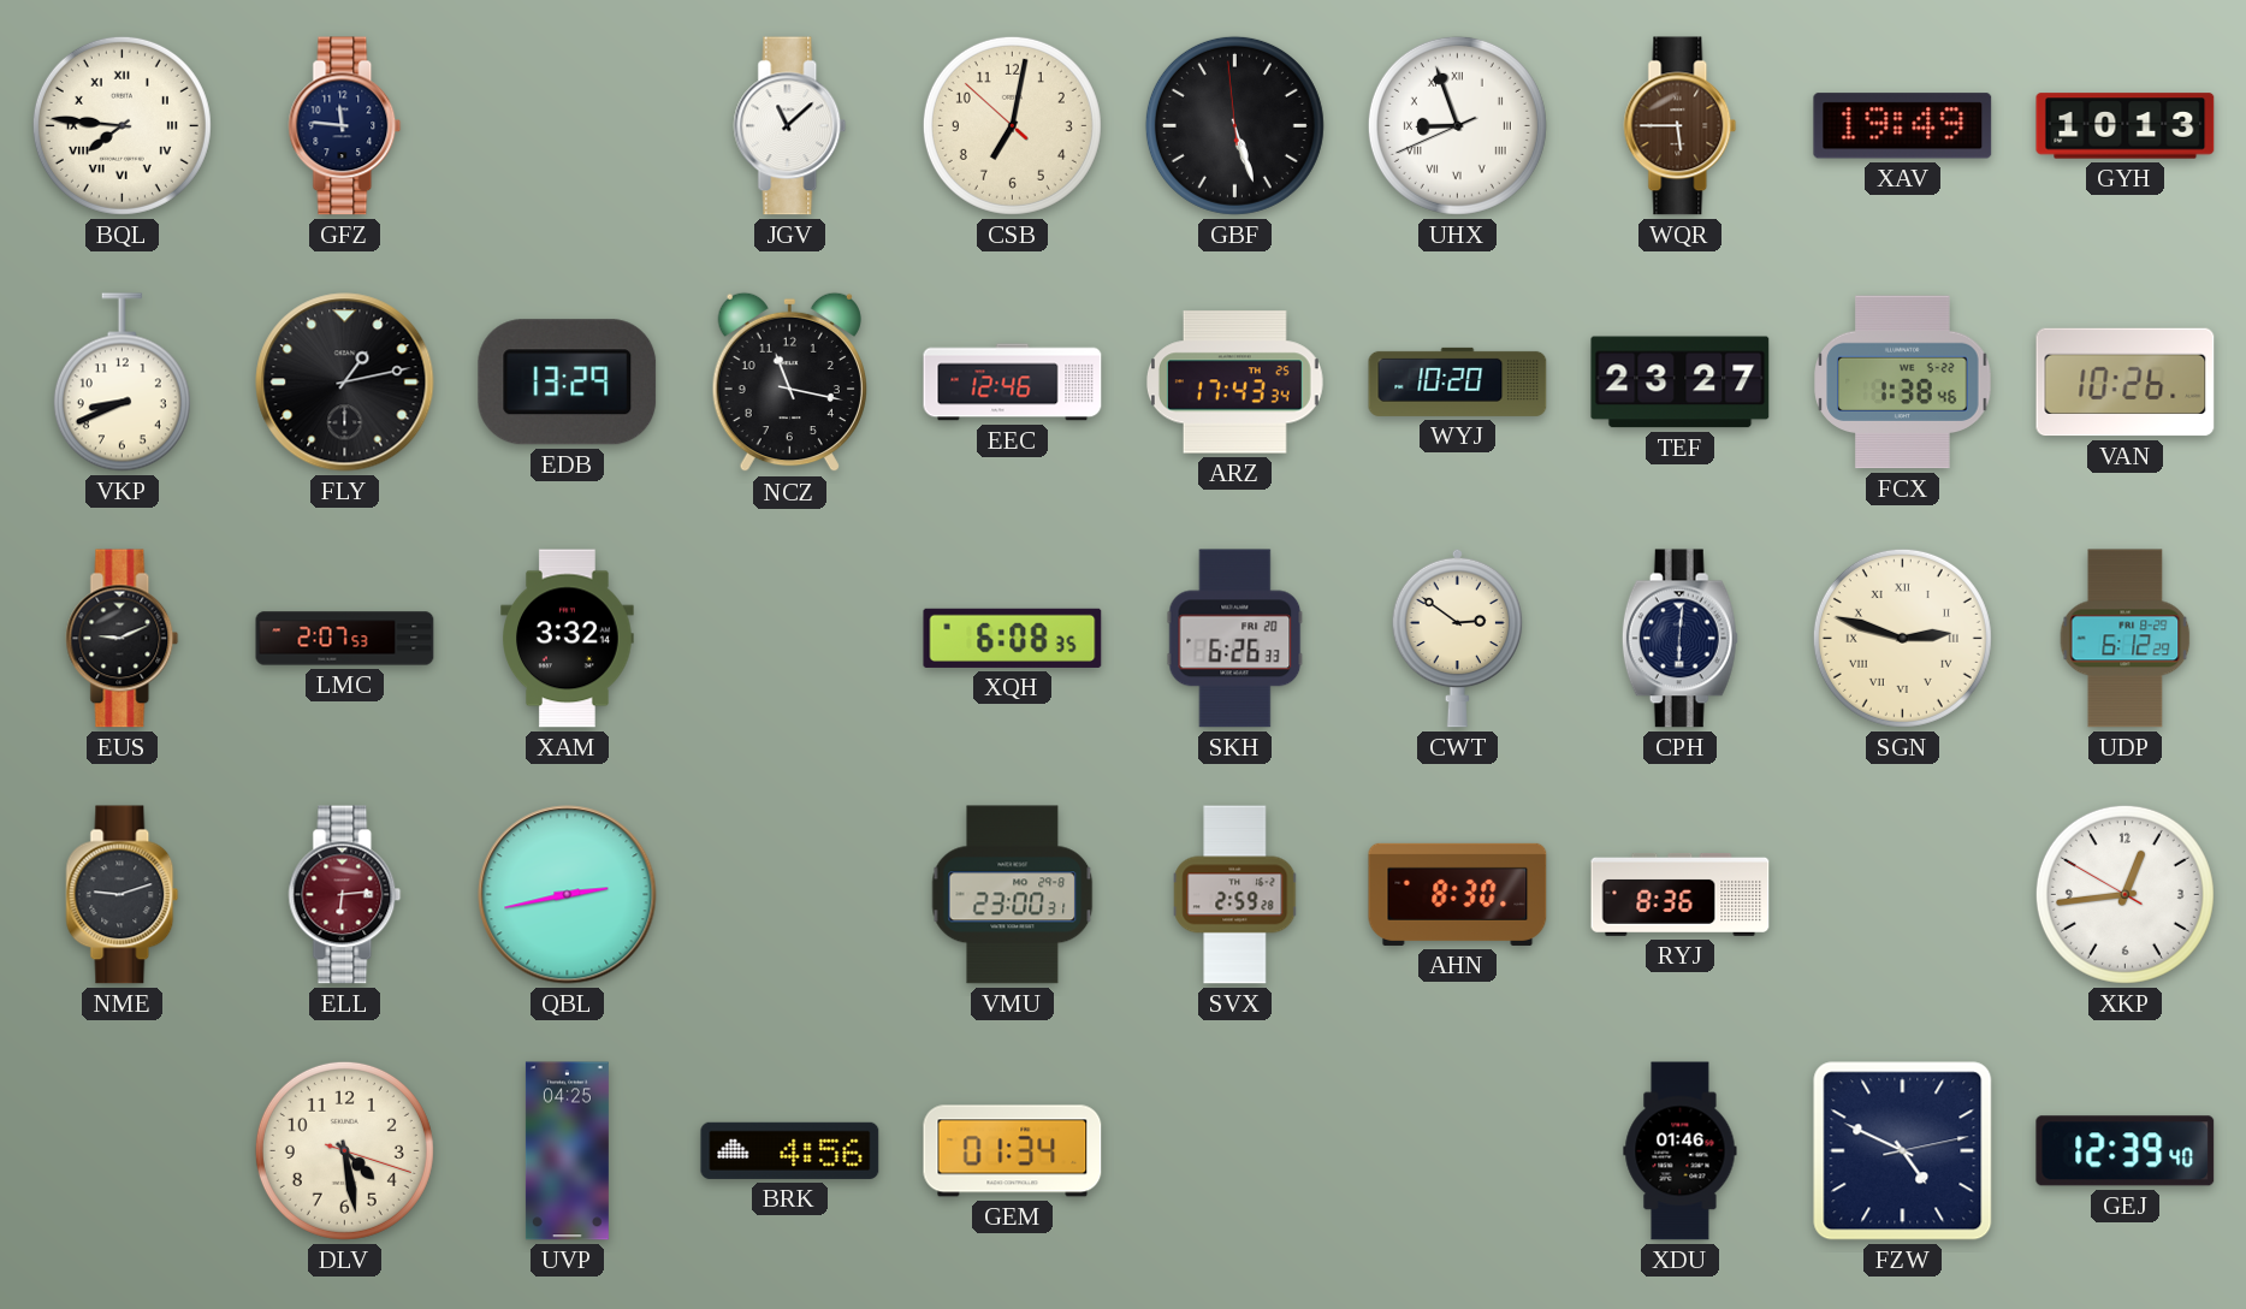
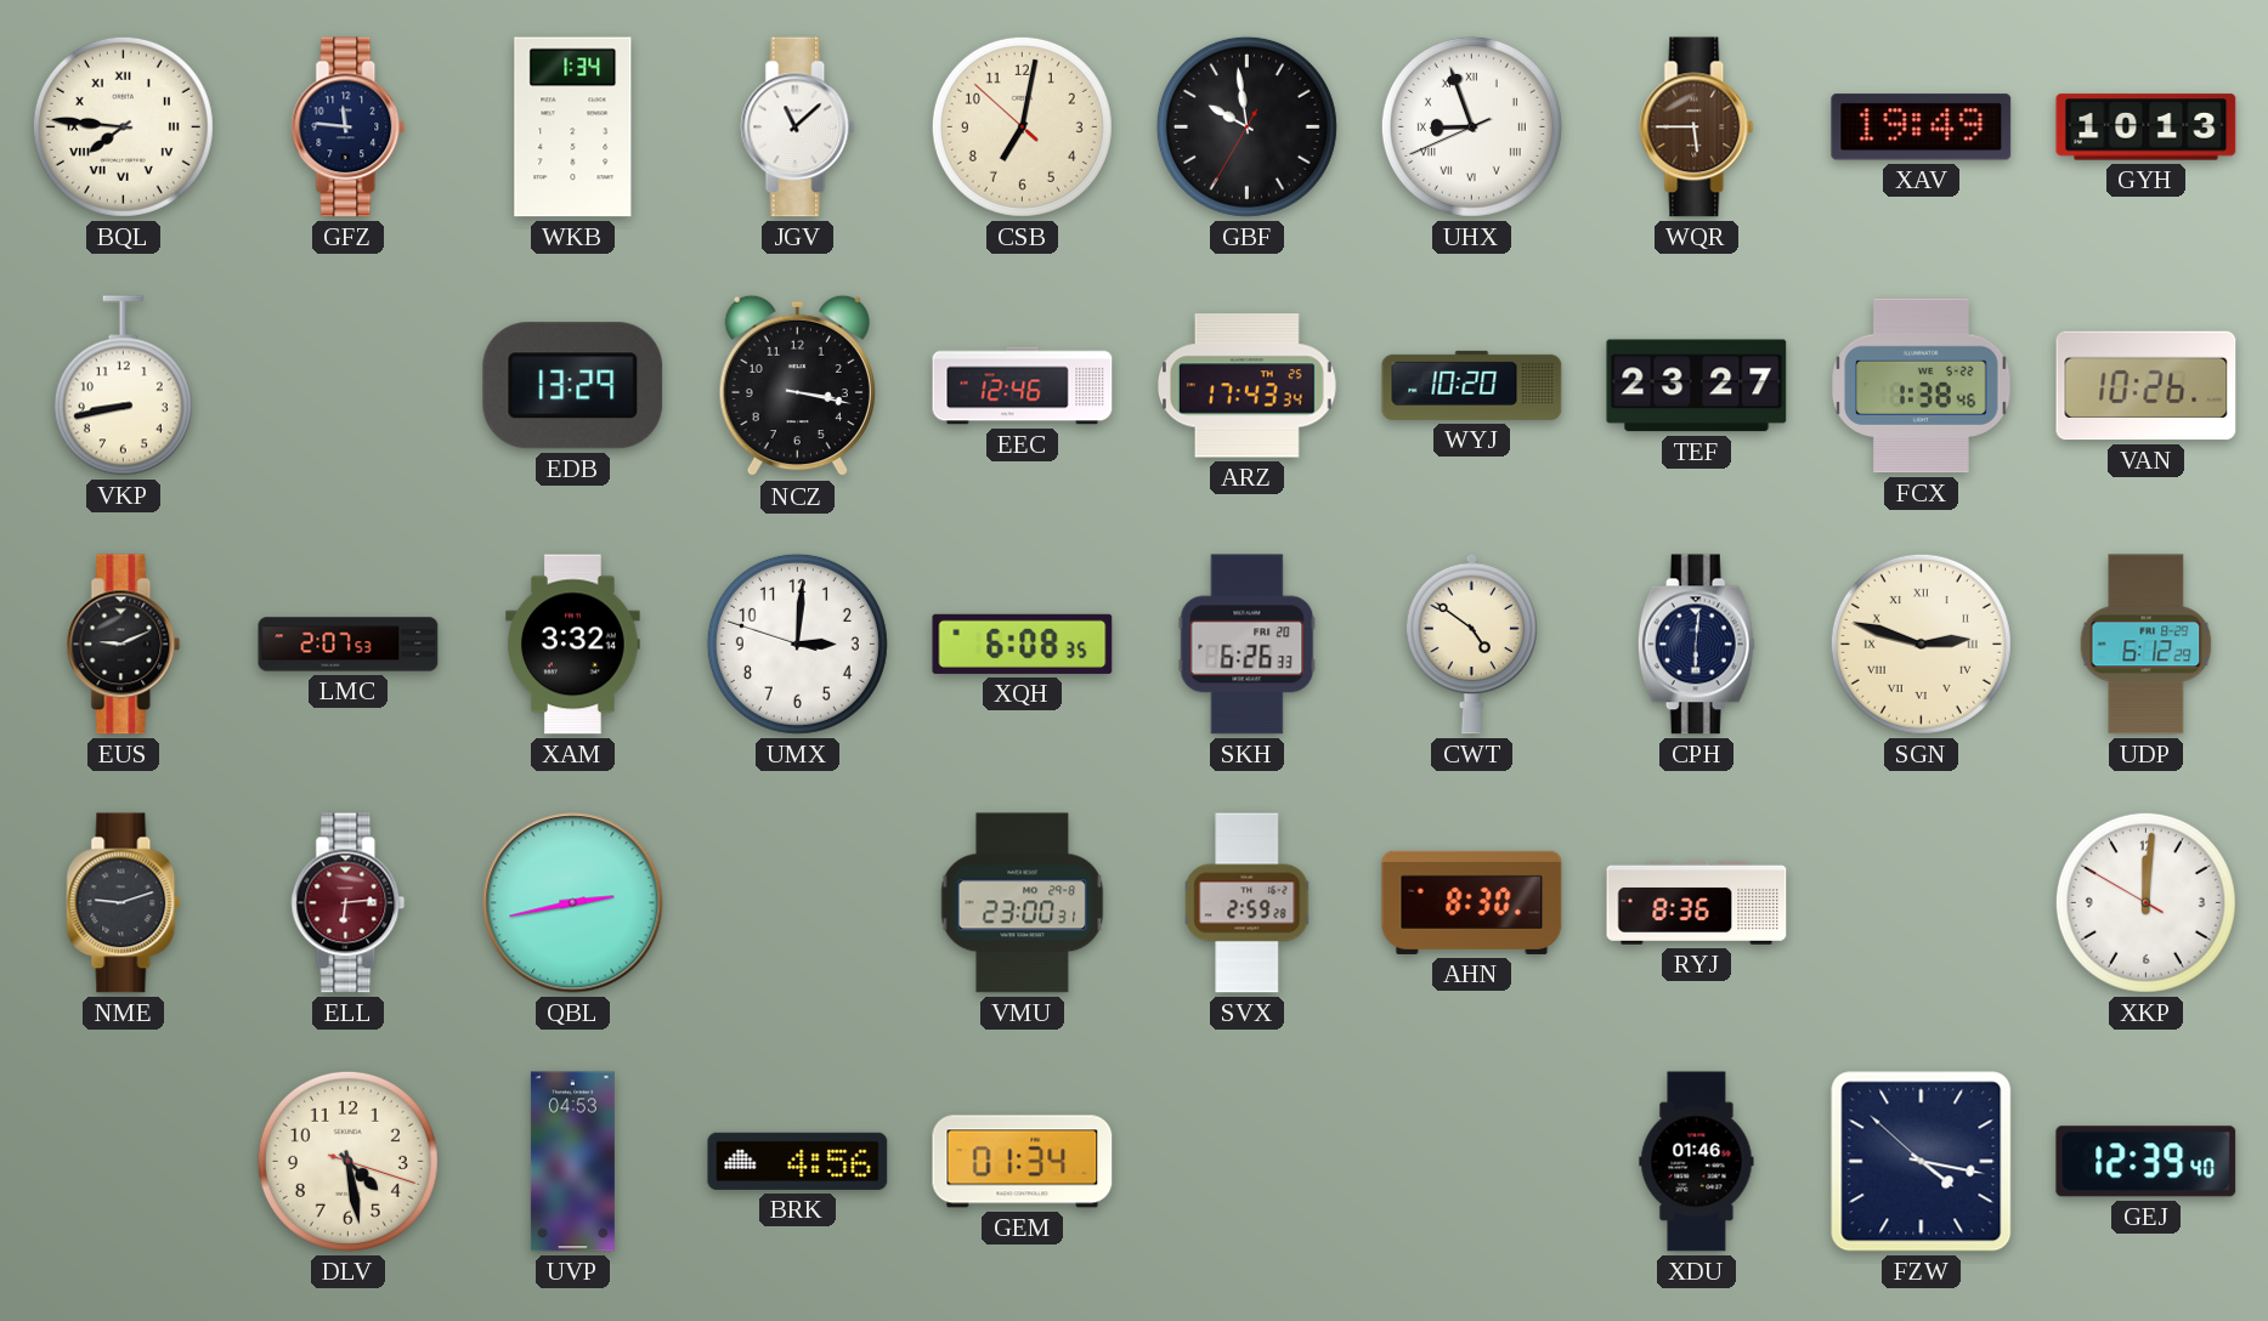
WKB: none -> 1:34
GBF: 5:26 -> 9:58
VKP: 8:41 -> 8:43
FLY: 1:13 -> none
NCZ: 11:17 -> 3:17
UMX: none -> 3:00
CWT: 2:51 -> 4:51
XKP: 12:43 -> 12:00
UVP: 04:25 -> 04:53
FZW: 4:49 -> 4:16
